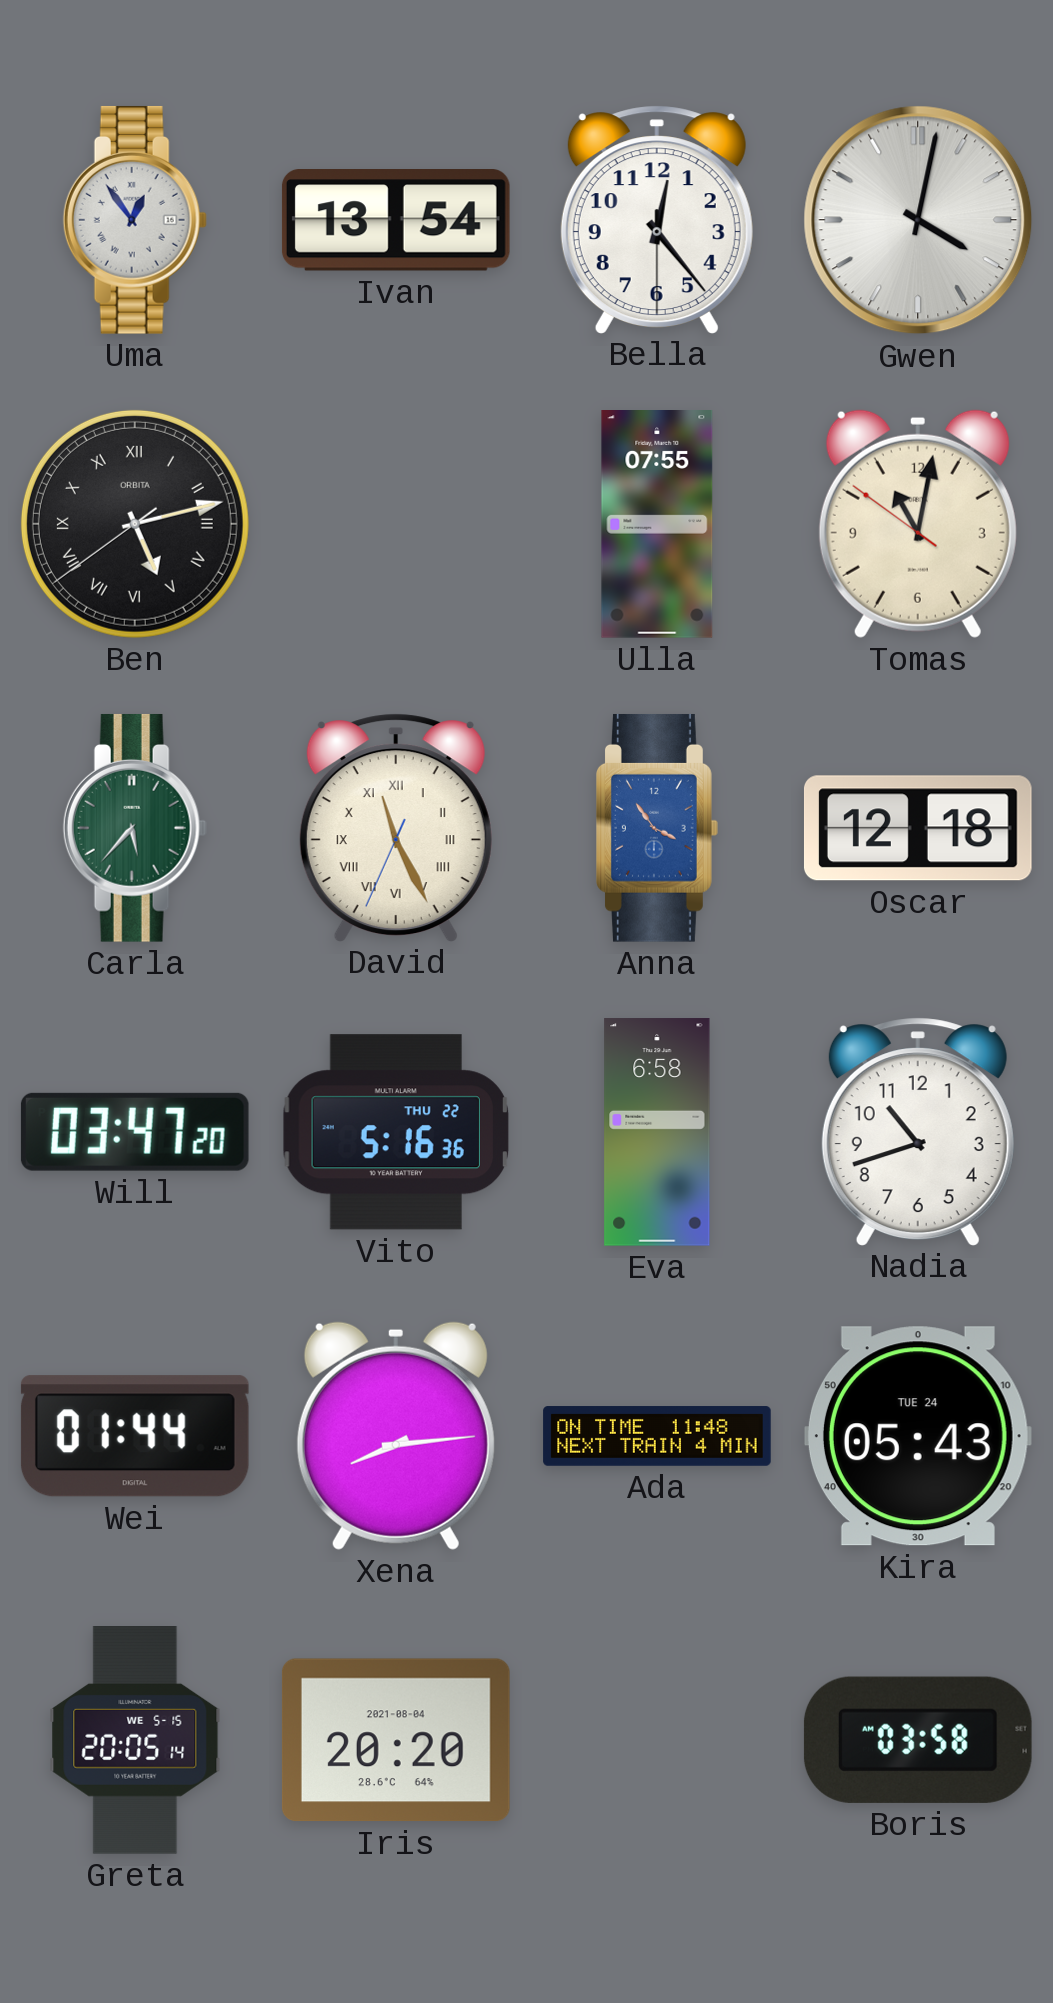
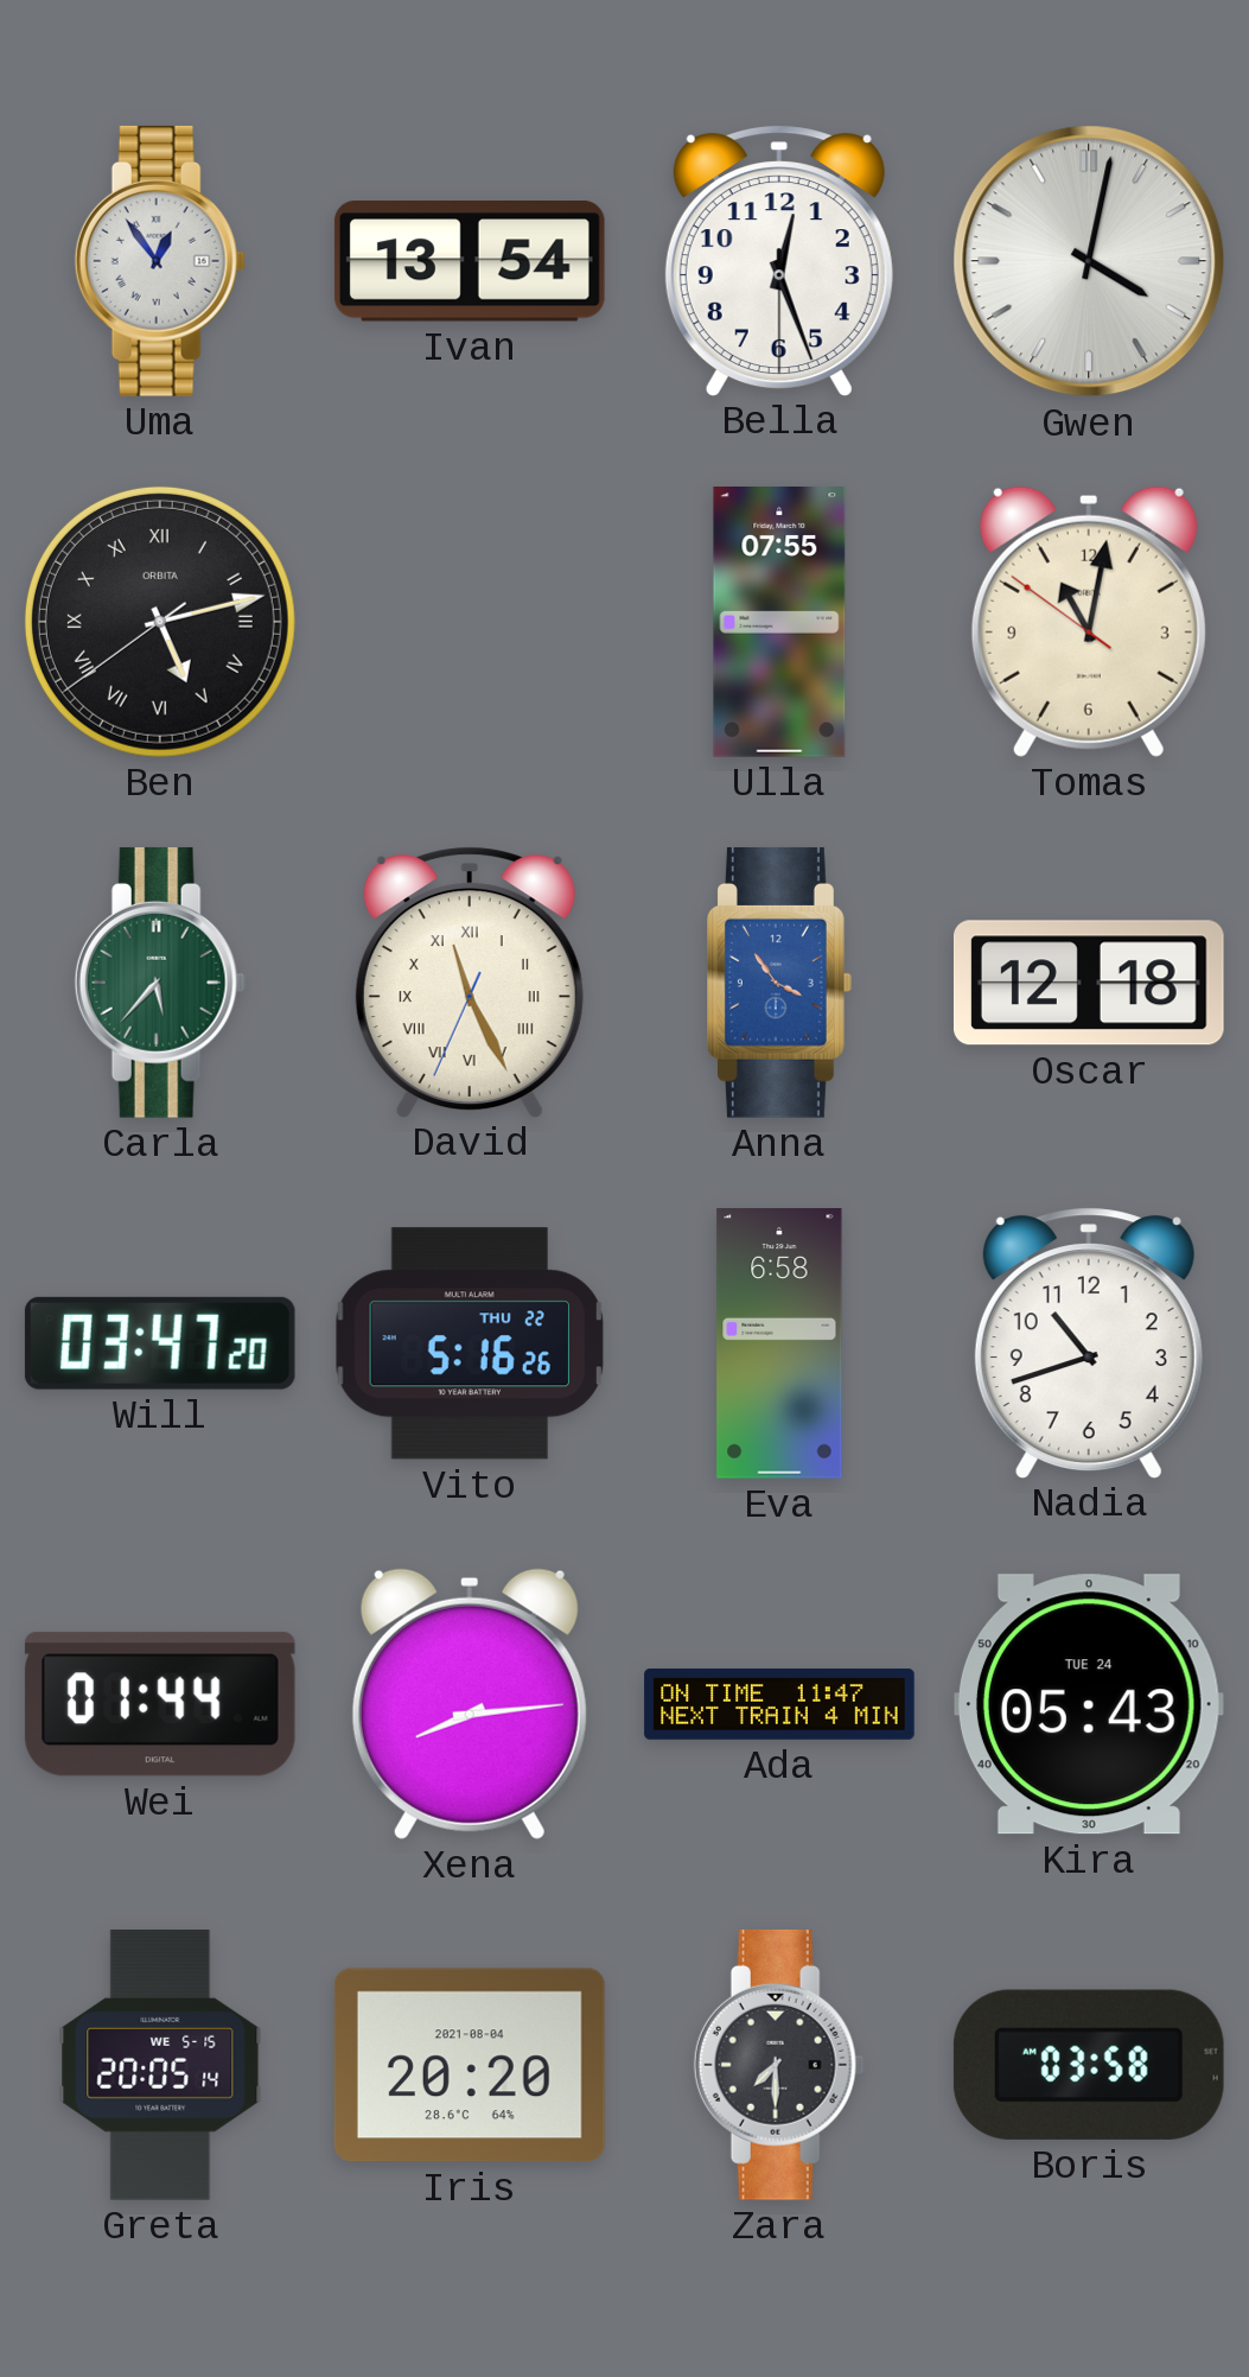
Bella: 12:23 -> 12:26
Vito: 5:16:36 -> 5:16:26
Ada: 11:48 -> 11:47
Zara: none -> 7:30
